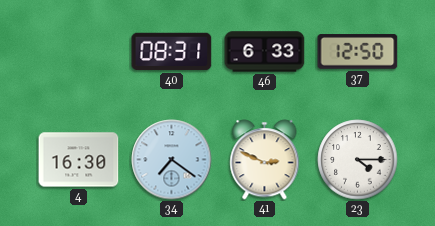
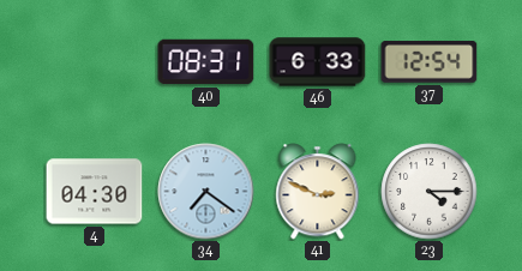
37: 12:50 -> 12:54
4: 16:30 -> 04:30
